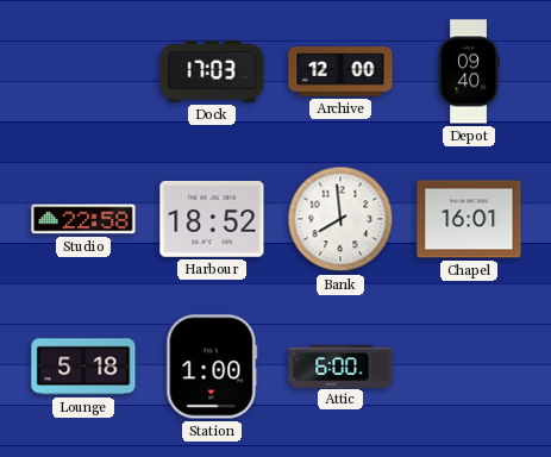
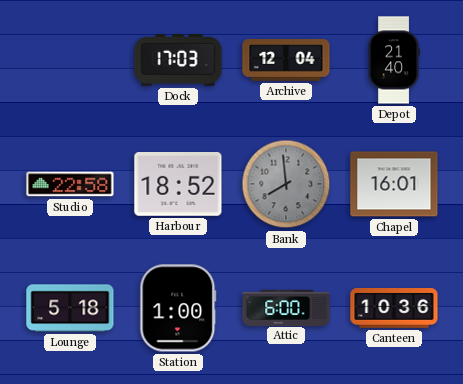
Archive: 12:00 -> 12:04
Depot: 09:40 -> 21:40
Bank dial: white -> grey
Canteen: none -> 10:36
